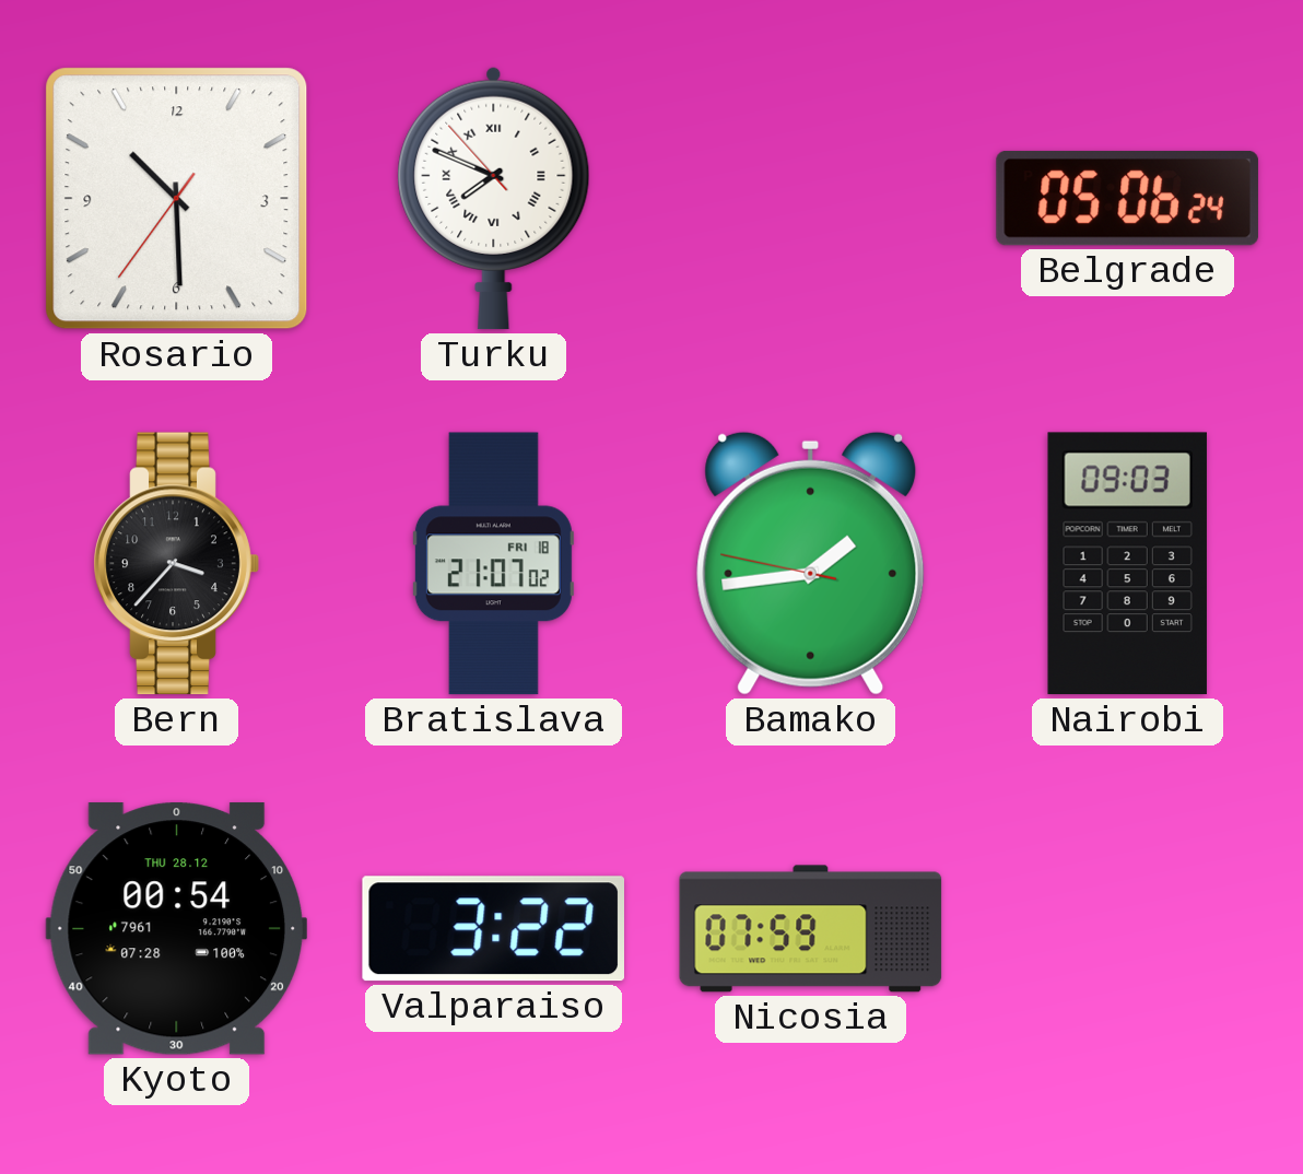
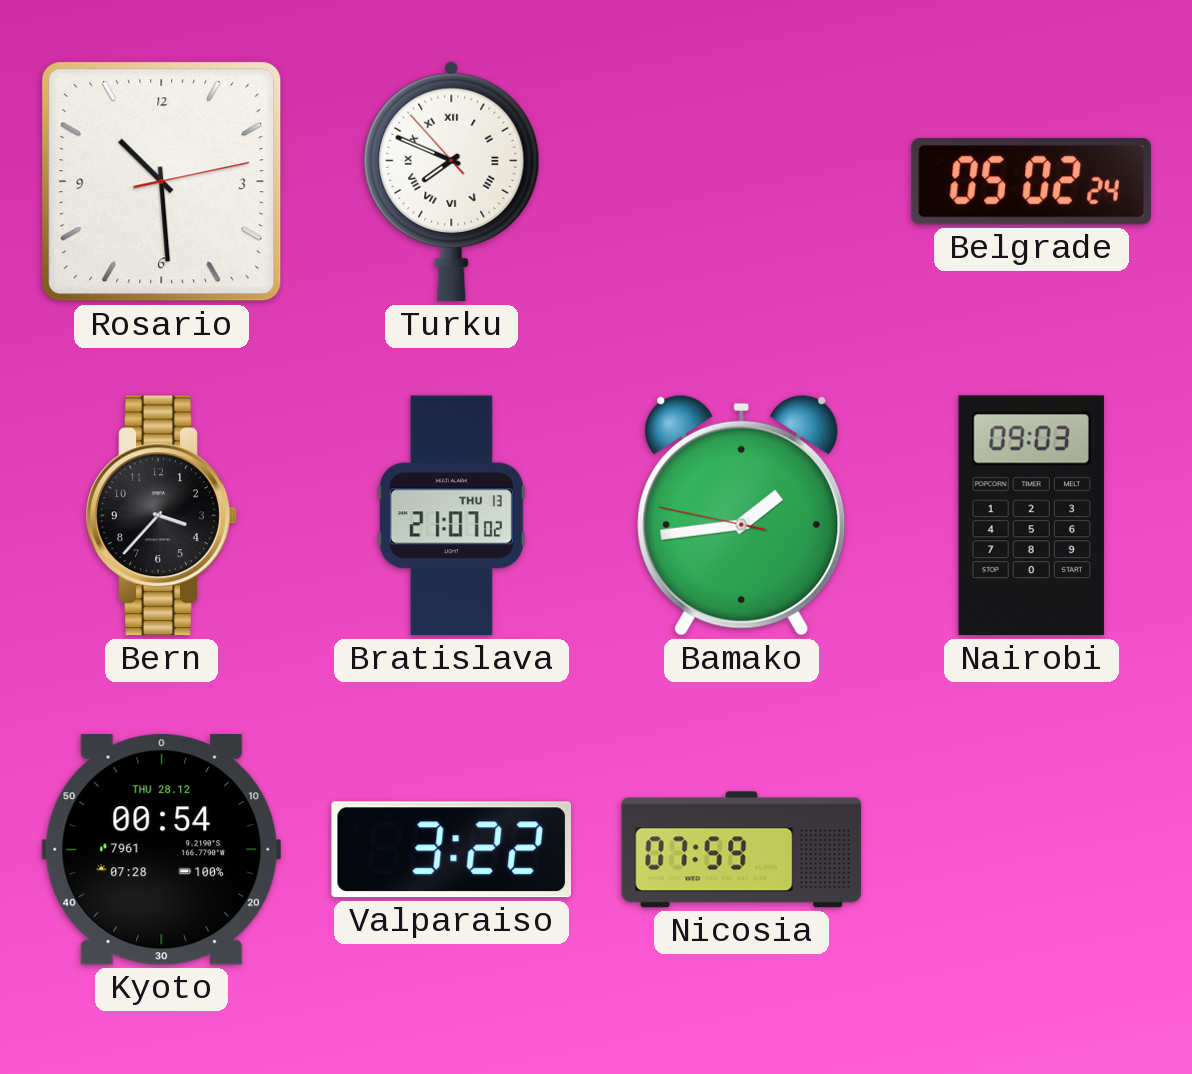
Rosario: 10:29:36 -> 10:29:13
Belgrade: 05:06 -> 05:02
Bratislava date: FRI 18 -> THU 13
